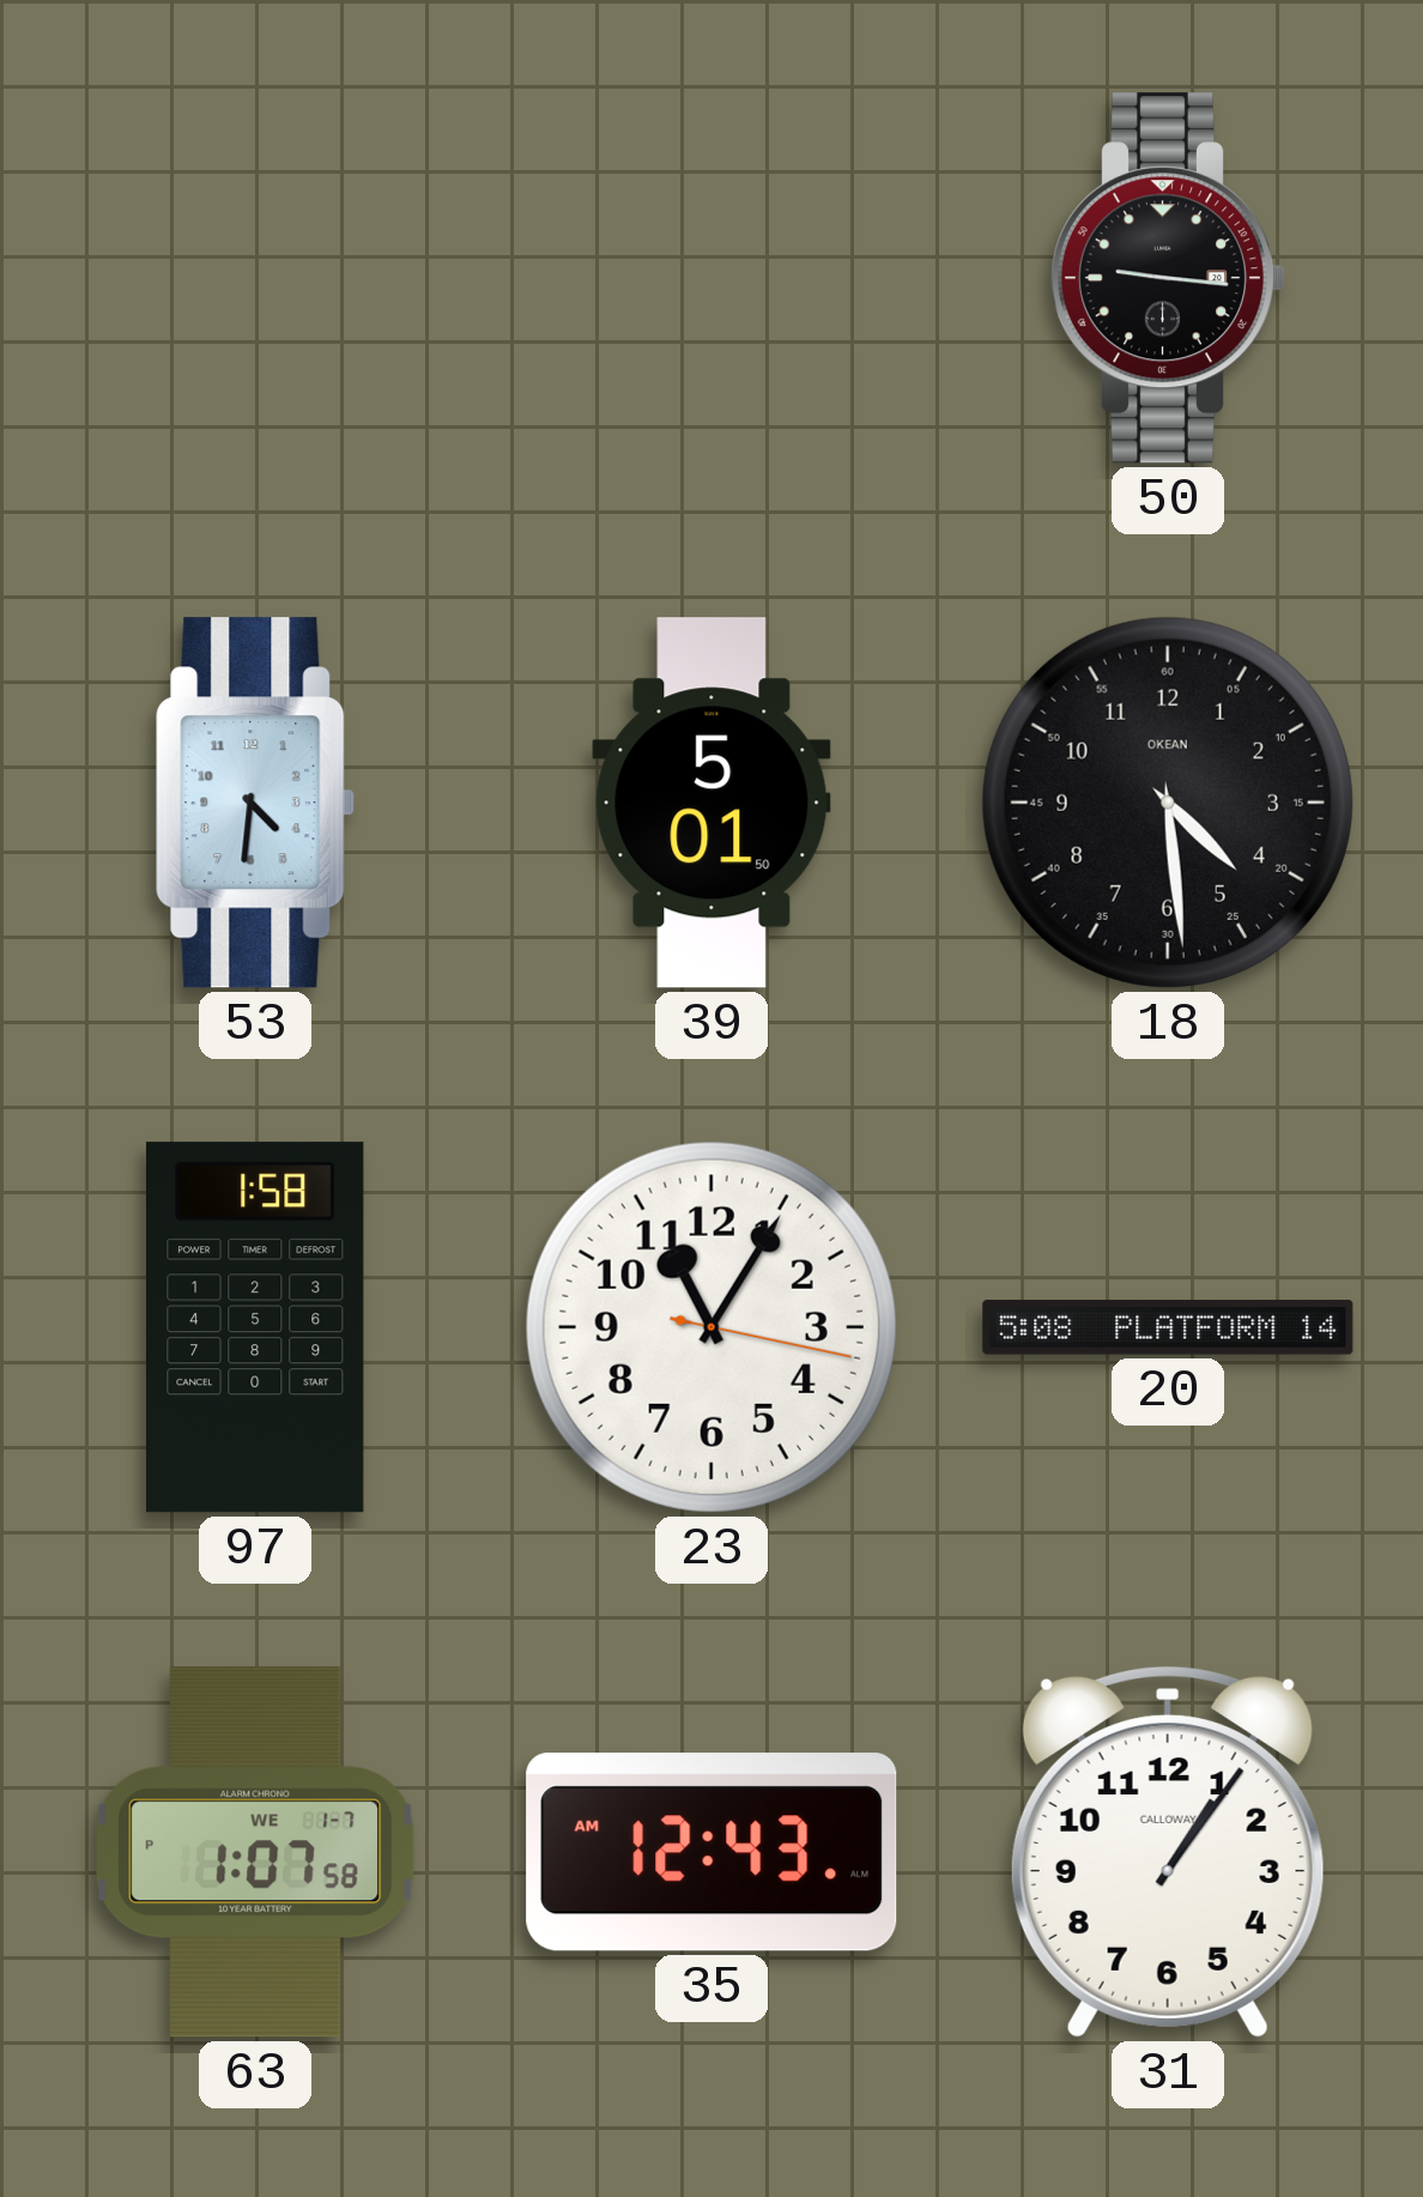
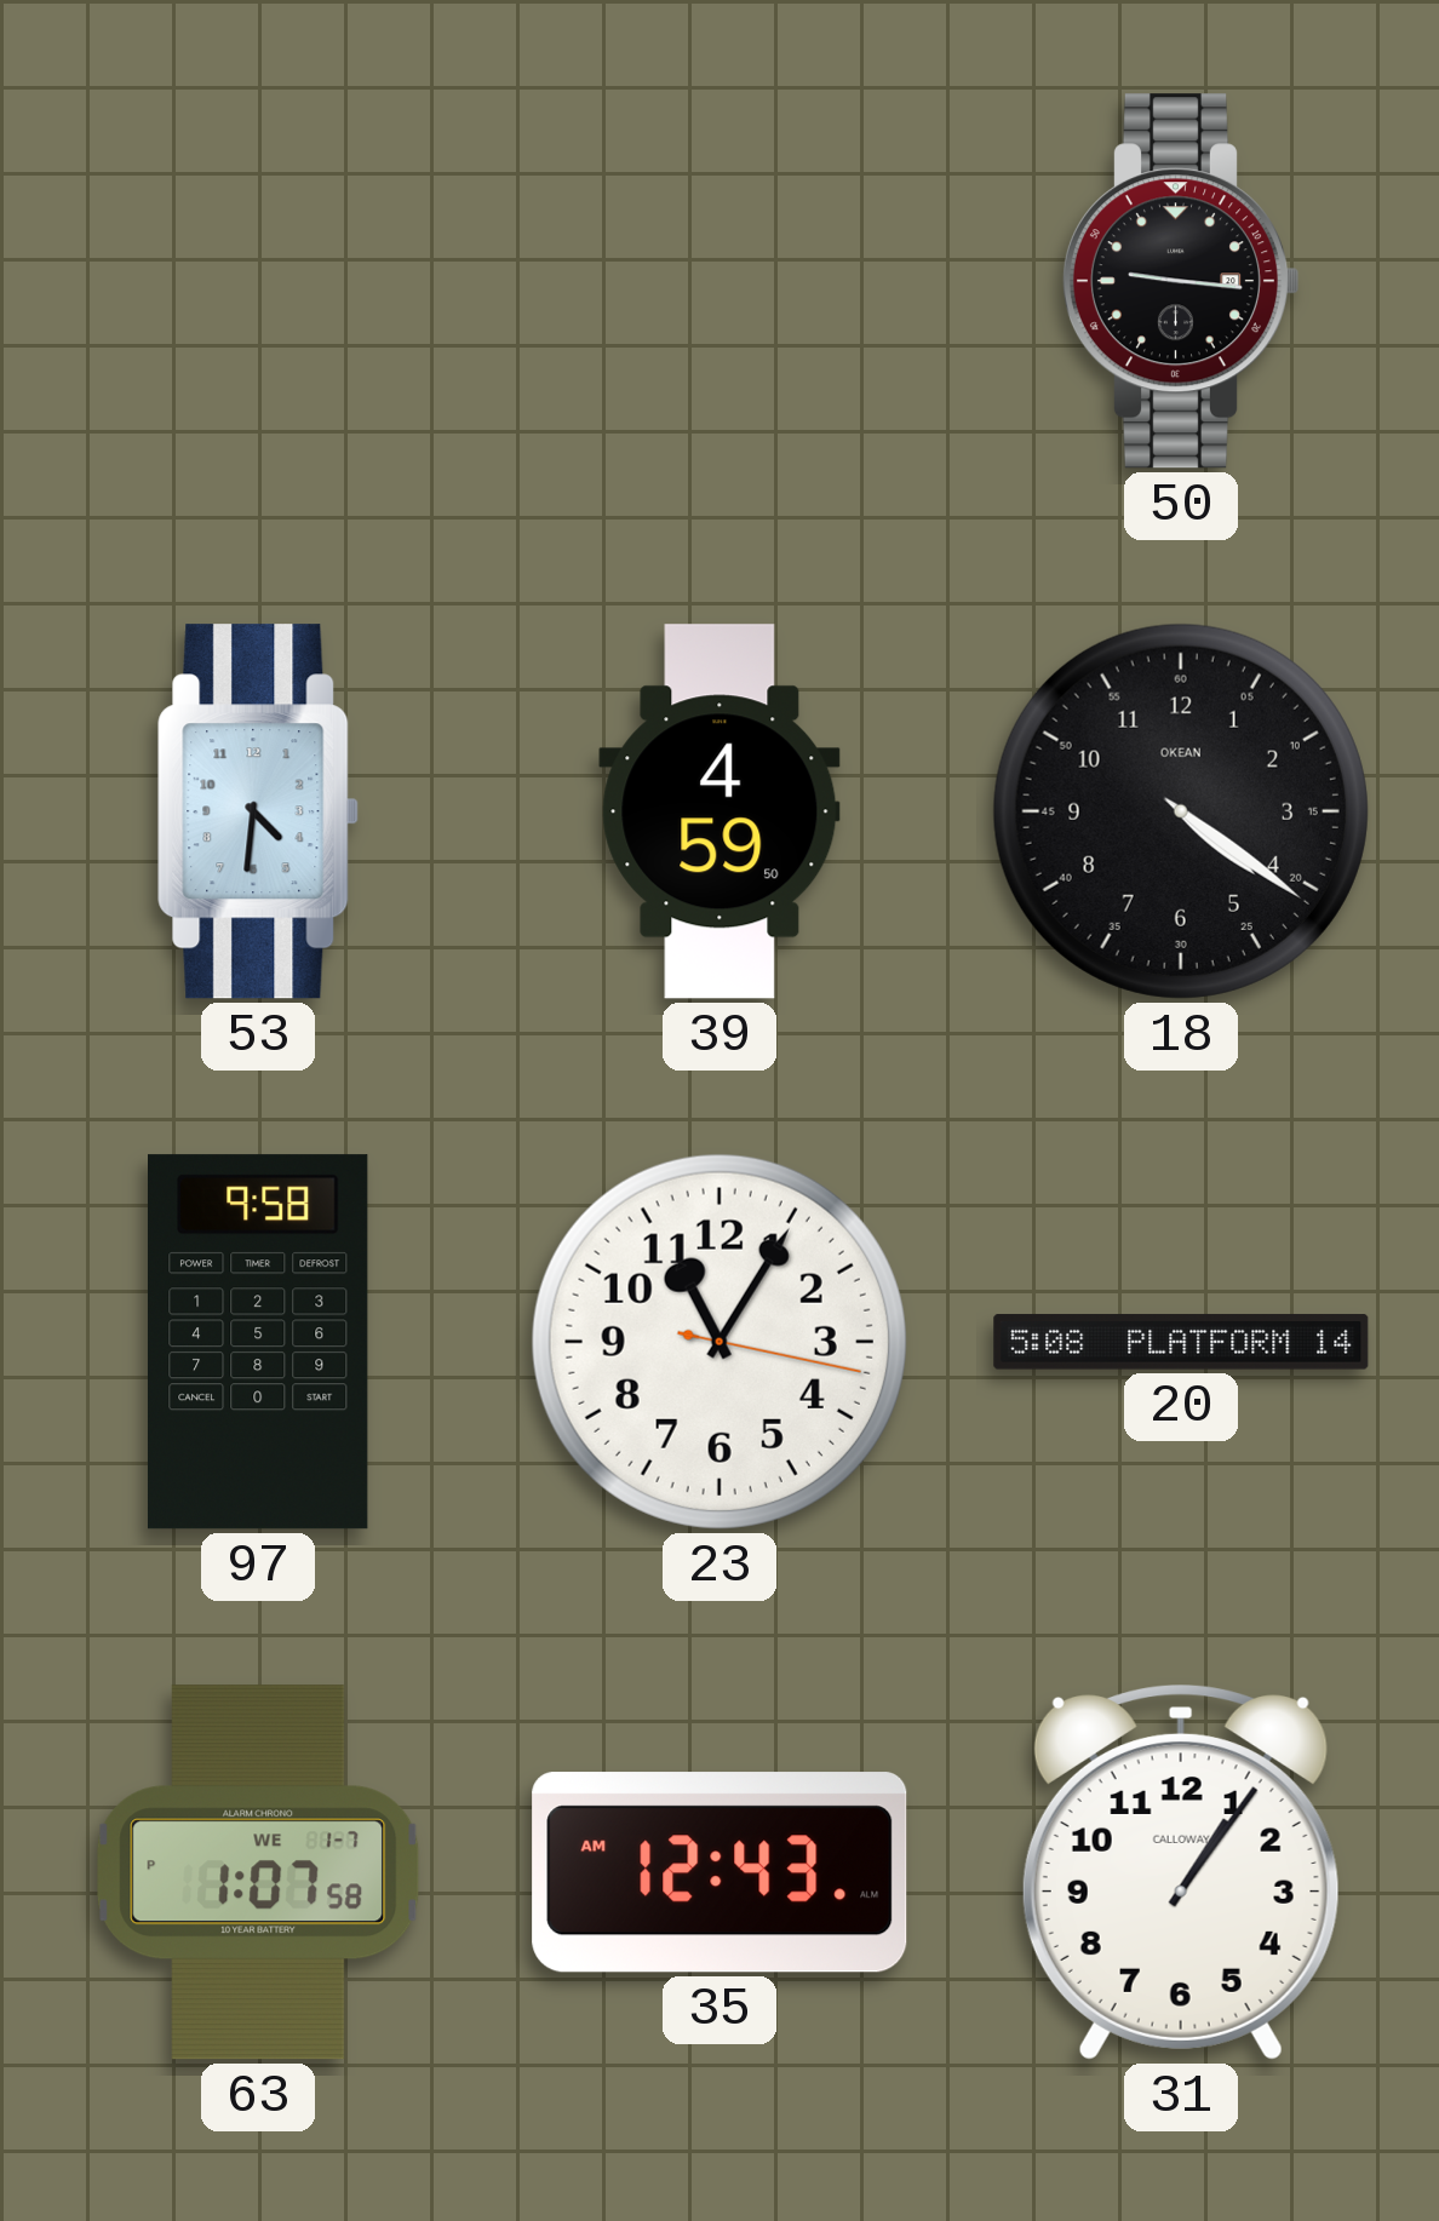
39: 5:01 -> 4:59
18: 4:29 -> 4:21
97: 1:58 -> 9:58
